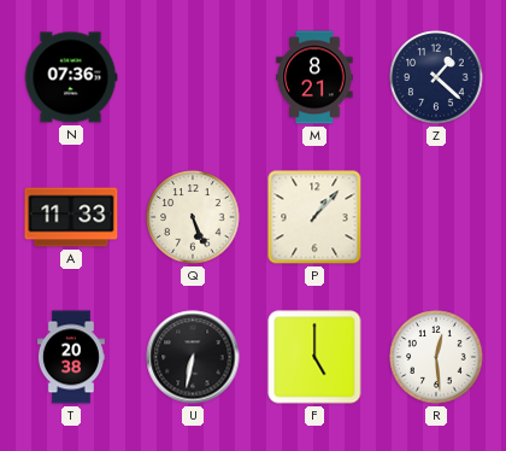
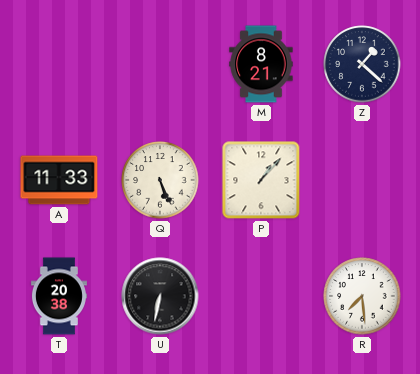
N: 07:36 -> none
F: 5:00 -> none
R: 12:29 -> 7:29
